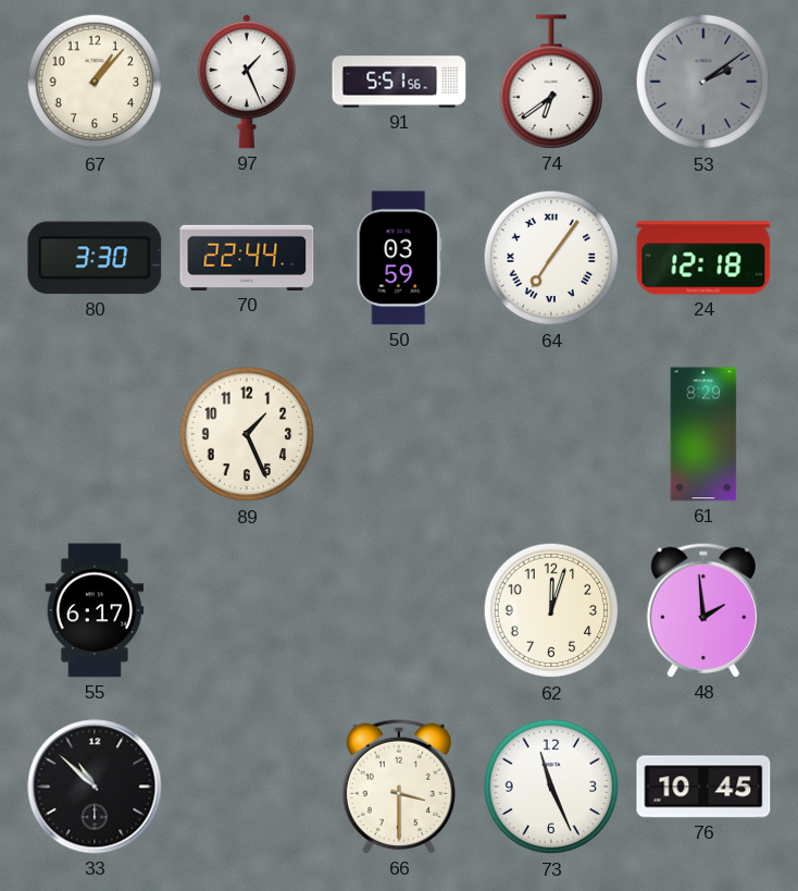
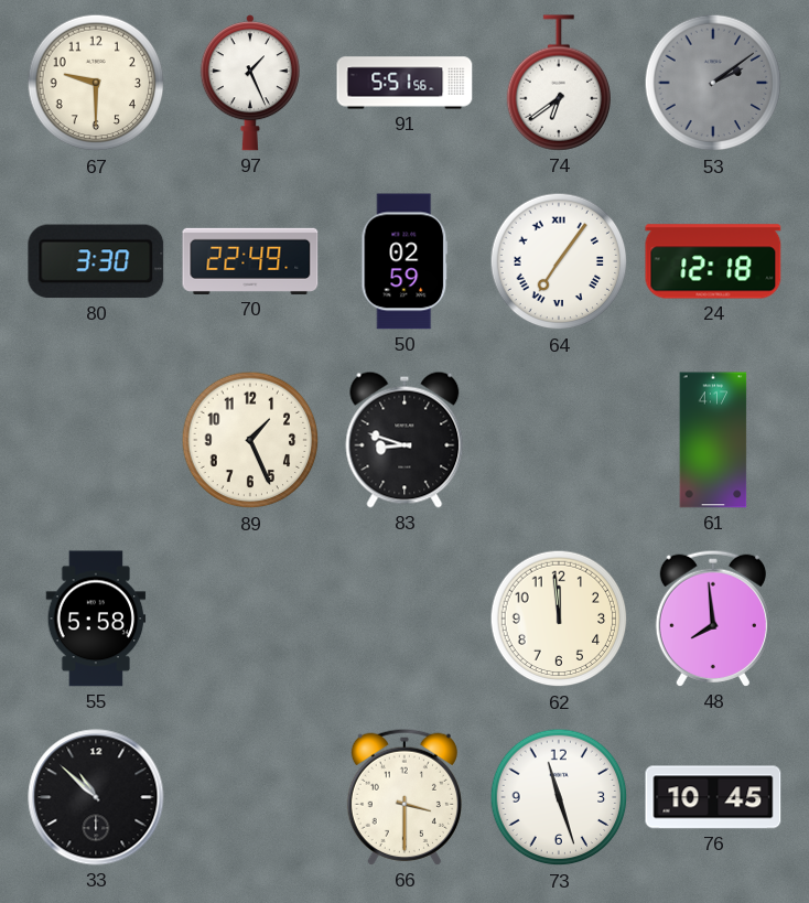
67: 1:07 -> 9:30
70: 22:44 -> 22:49
50: 03:59 -> 02:59
83: none -> 8:48
61: 8:29 -> 4:17
55: 6:17 -> 5:58
62: 12:03 -> 11:59
48: 1:59 -> 7:59
73: 11:26 -> 11:27
